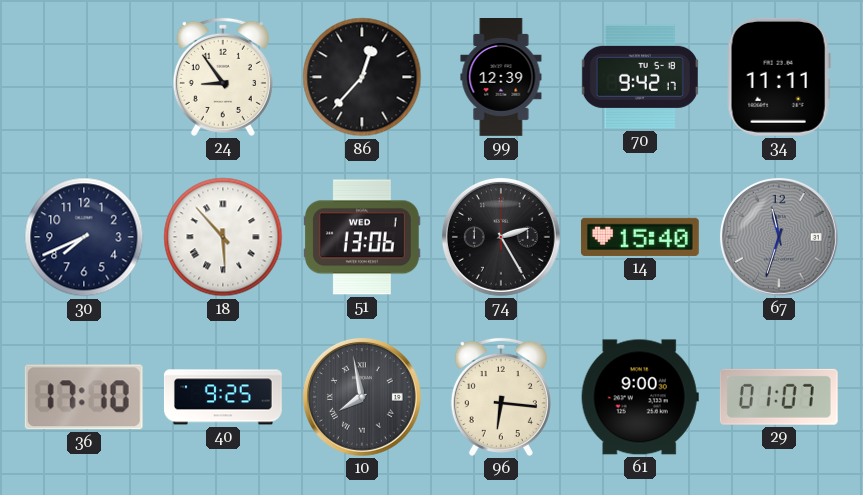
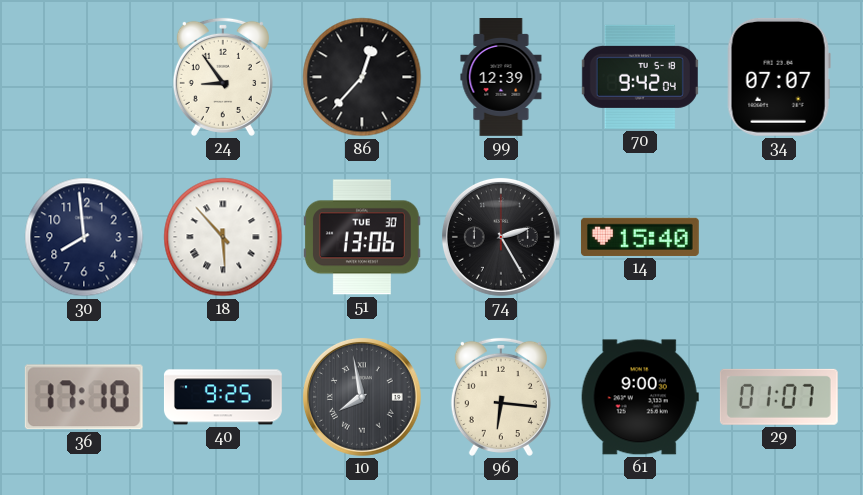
70: 9:42:17 -> 9:42:04
34: 11:11 -> 07:07
30: 7:41 -> 7:59
51 date: WED 1 -> TUE 30
67: 11:33 -> none
